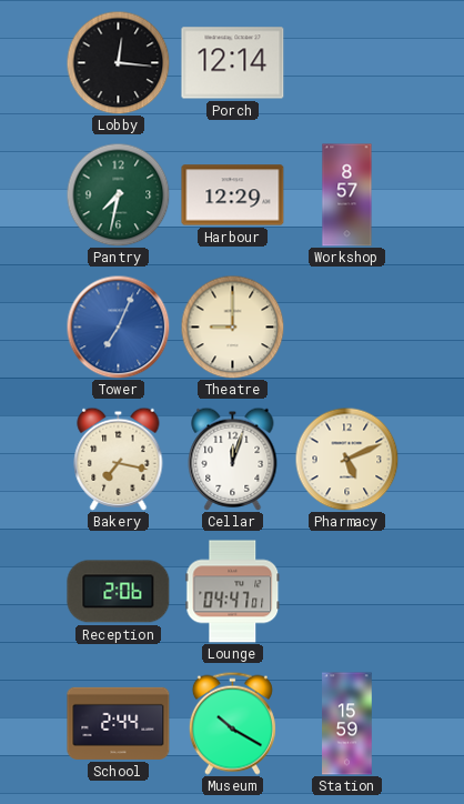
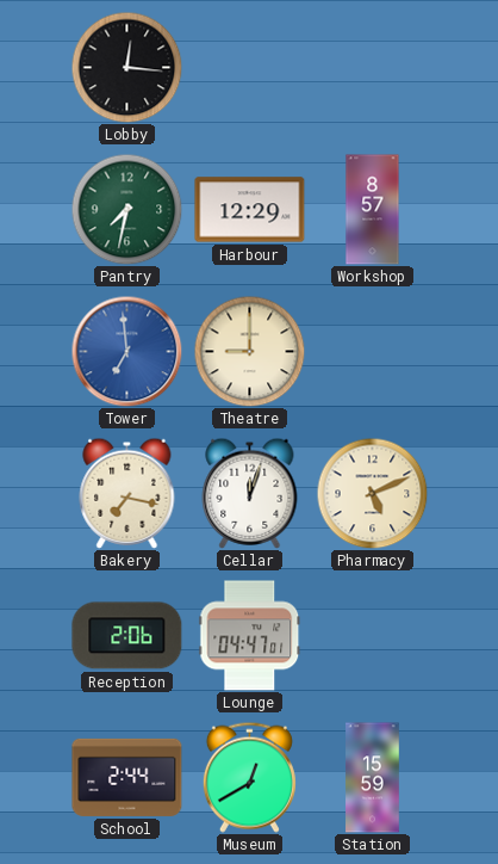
Porch: 12:14 -> none
Tower: 7:04 -> 6:59
Museum: 10:20 -> 12:40
